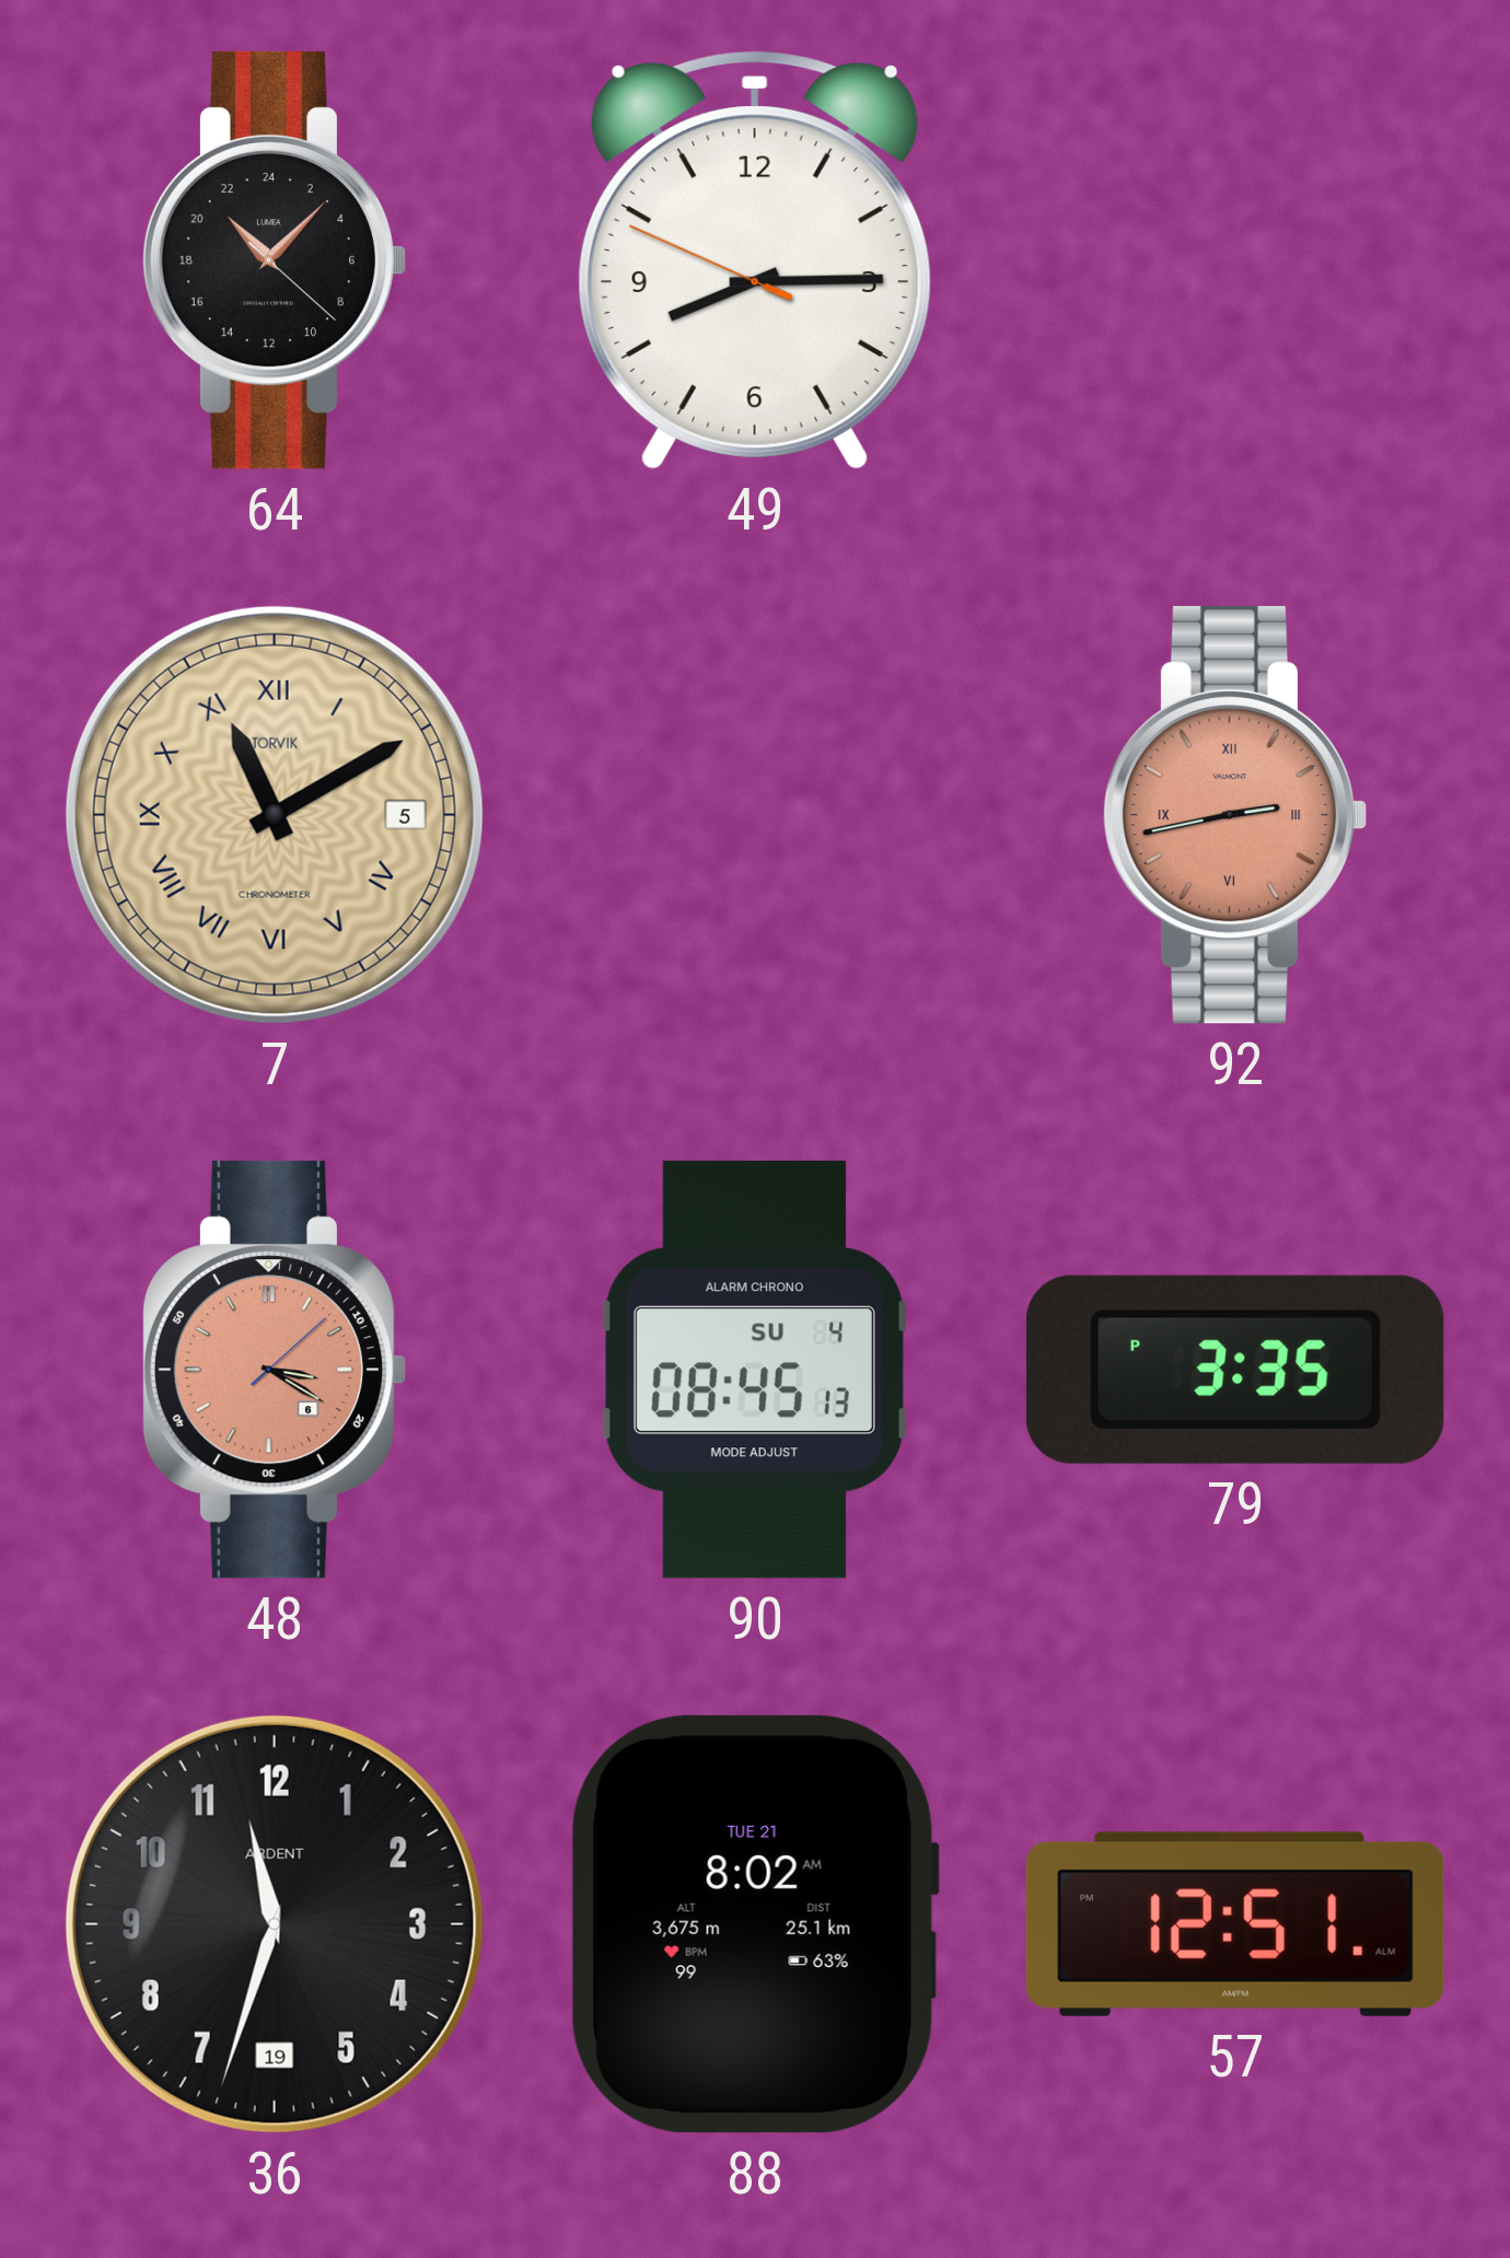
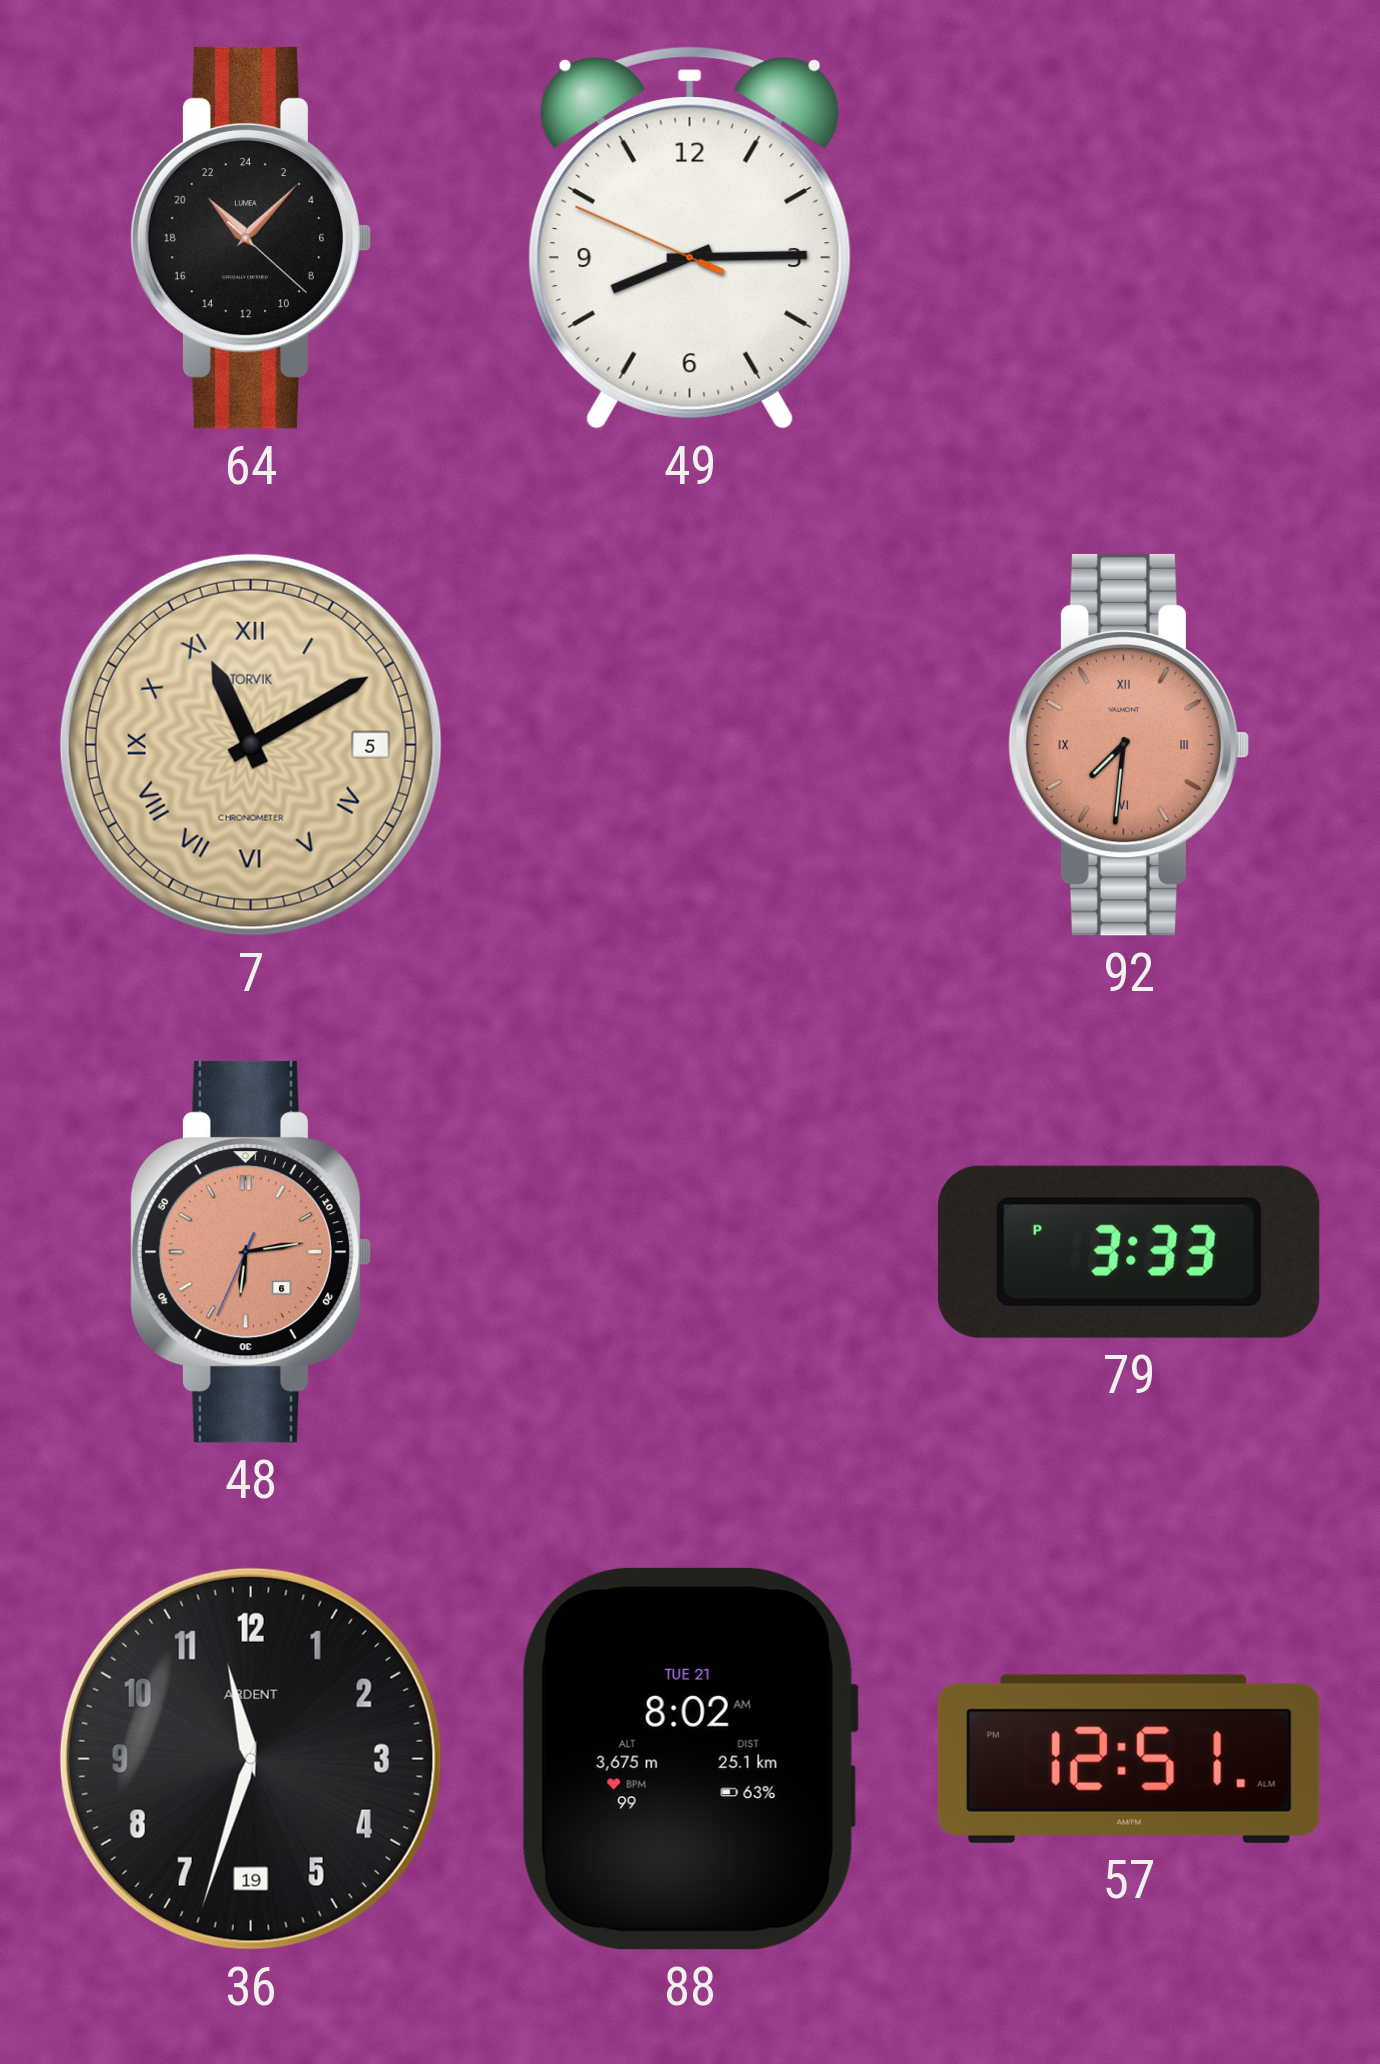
92: 2:43 -> 7:31
48: 3:20 -> 6:13
90: 08:45 -> none
79: 3:35 -> 3:33
